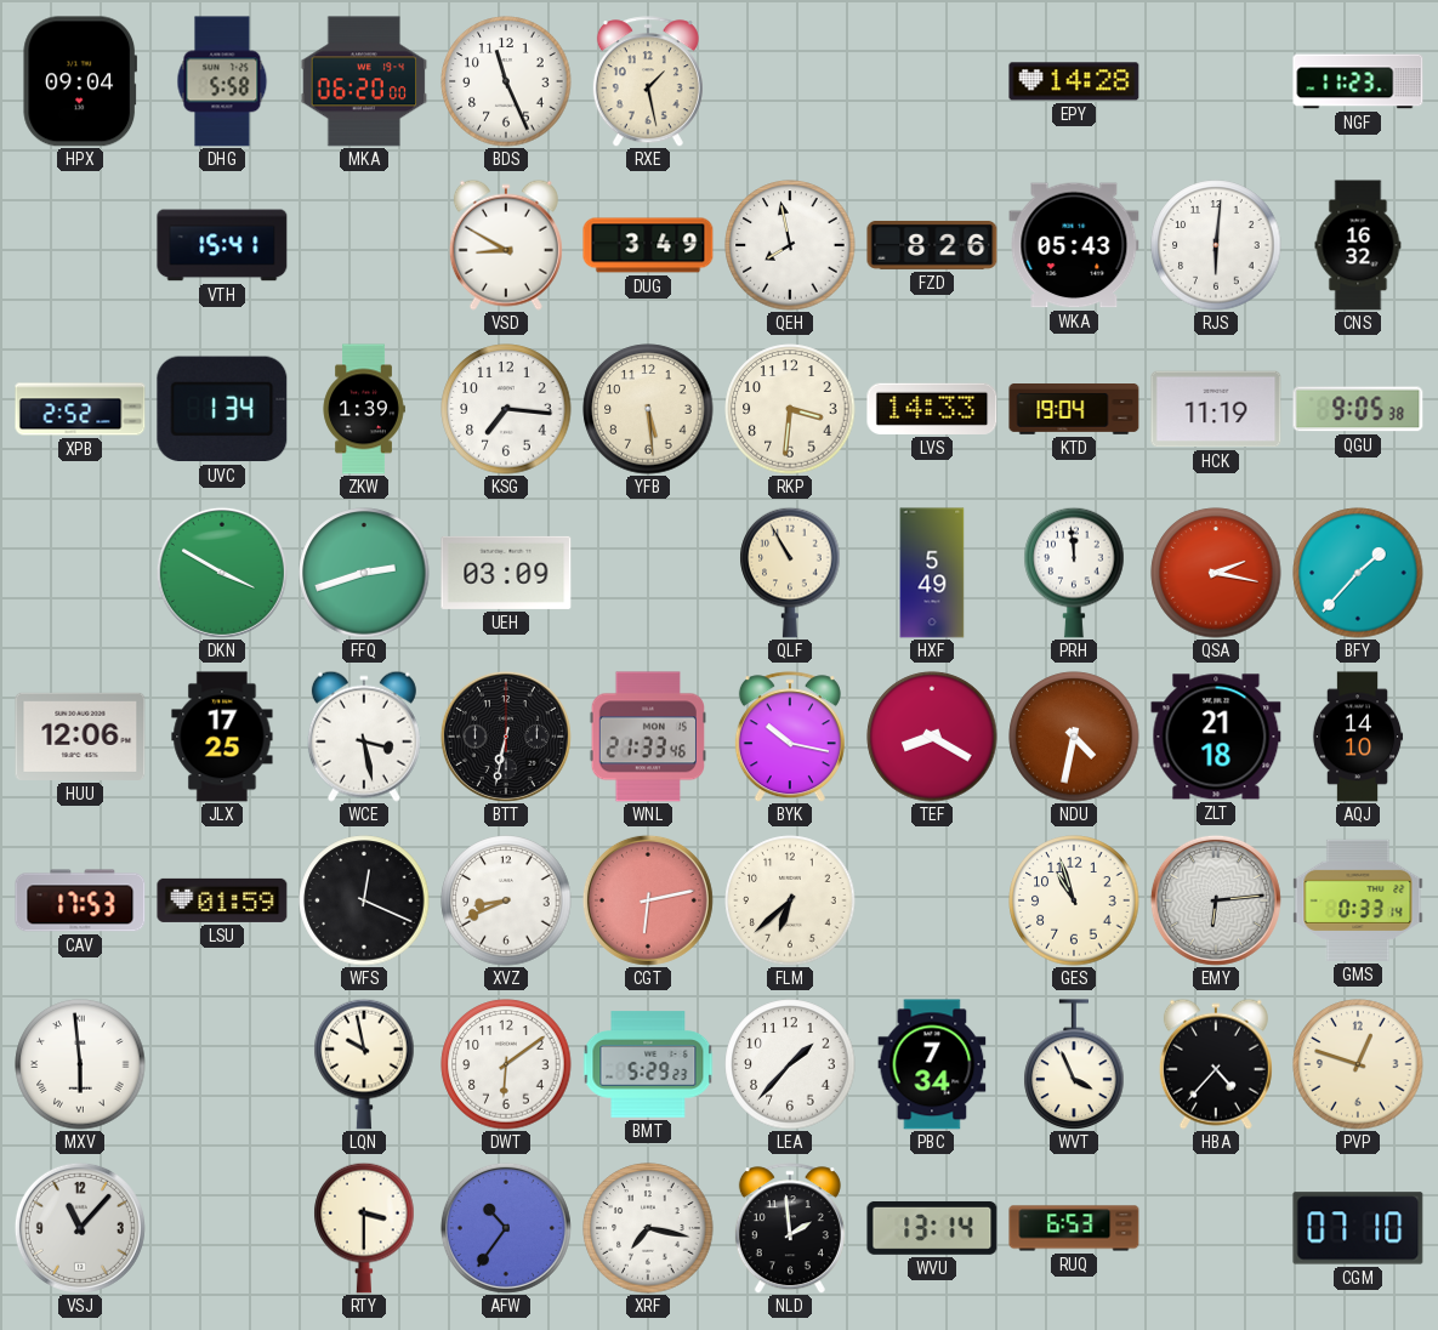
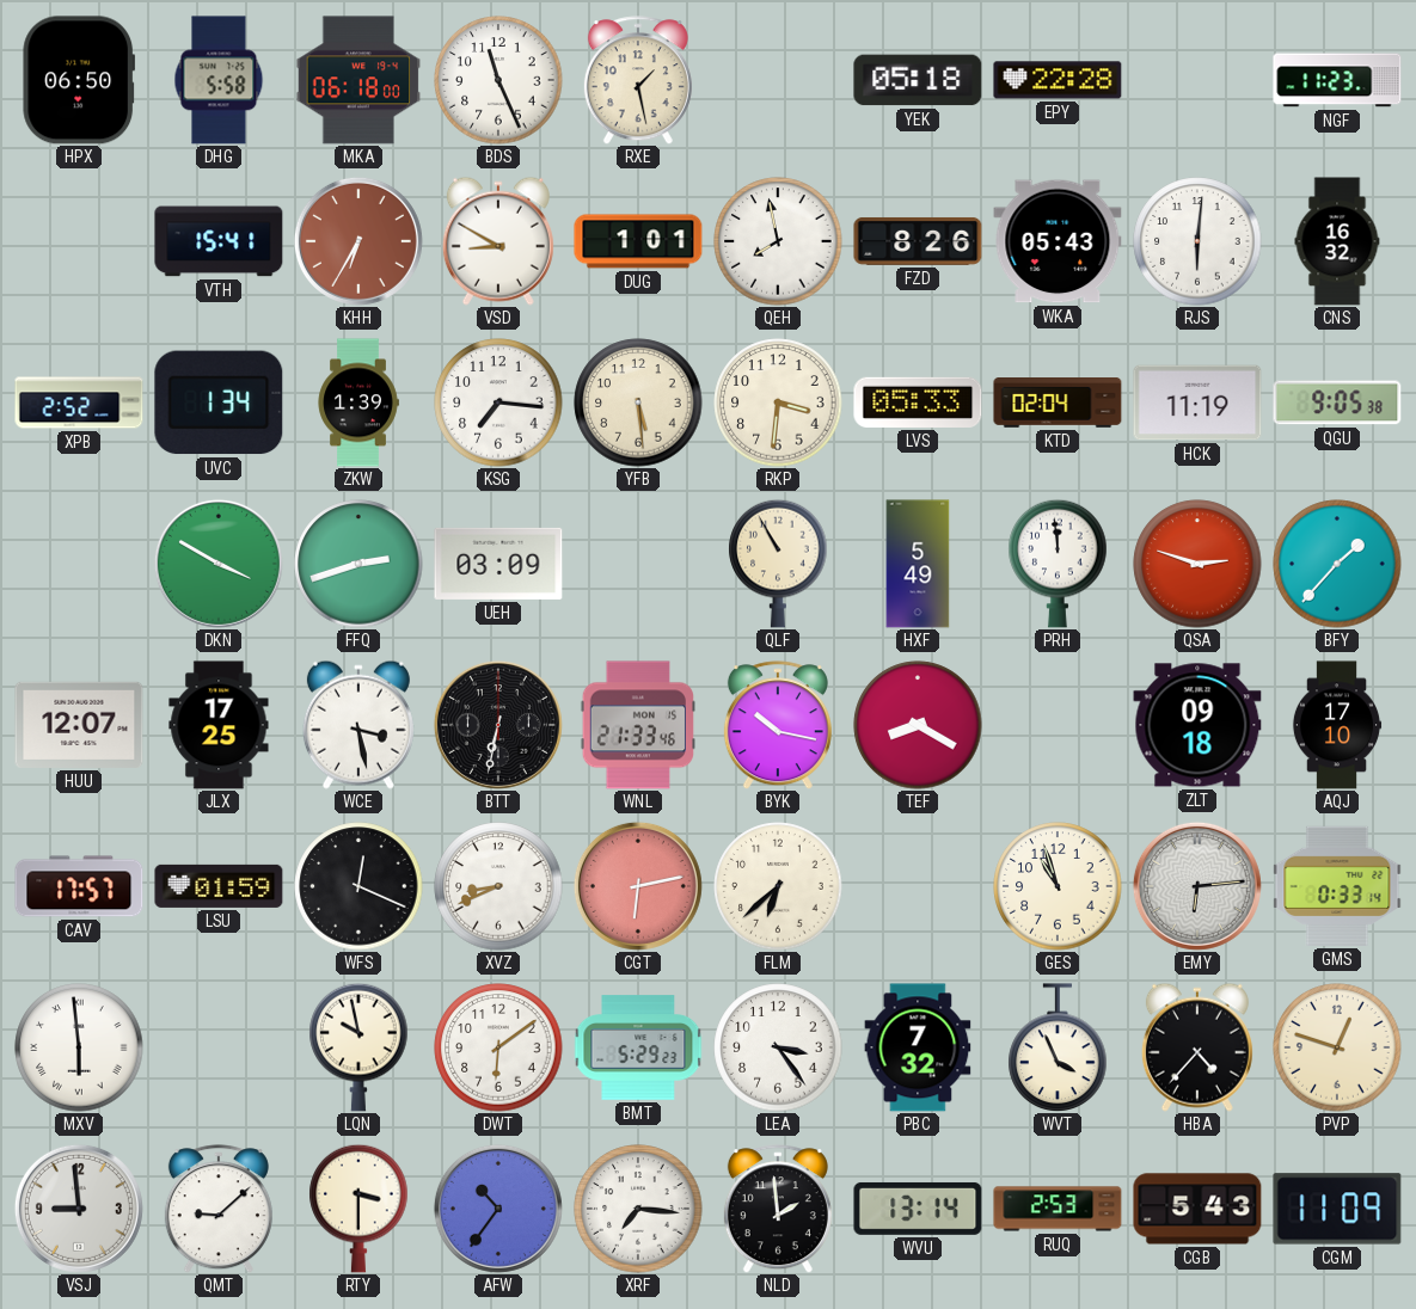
HPX: 09:04 -> 06:50
MKA: 06:20 -> 06:18
YEK: none -> 05:18
EPY: 14:28 -> 22:28
KHH: none -> 6:35
DUG: 3:49 -> 1:01
LVS: 14:33 -> 05:33
KTD: 19:04 -> 02:04
QSA: 2:17 -> 2:48
HUU: 12:06 -> 12:07
NDU: 4:32 -> none
ZLT: 21:18 -> 09:18
AQJ: 14:10 -> 17:10
CAV: 17:53 -> 17:57
LEA: 1:37 -> 3:24
PBC: 7:34 -> 7:32
VSJ: 11:07 -> 8:59
QMT: none -> 9:08
XRF: 7:17 -> 7:16
RUQ: 6:53 -> 2:53
CGB: none -> 5:43
CGM: 07:10 -> 11:09
